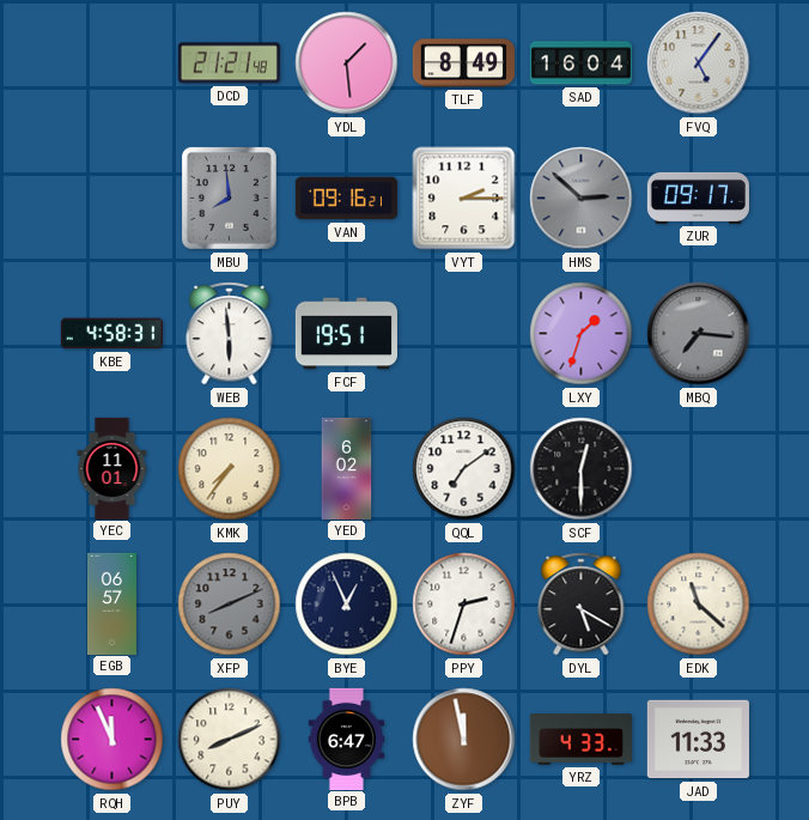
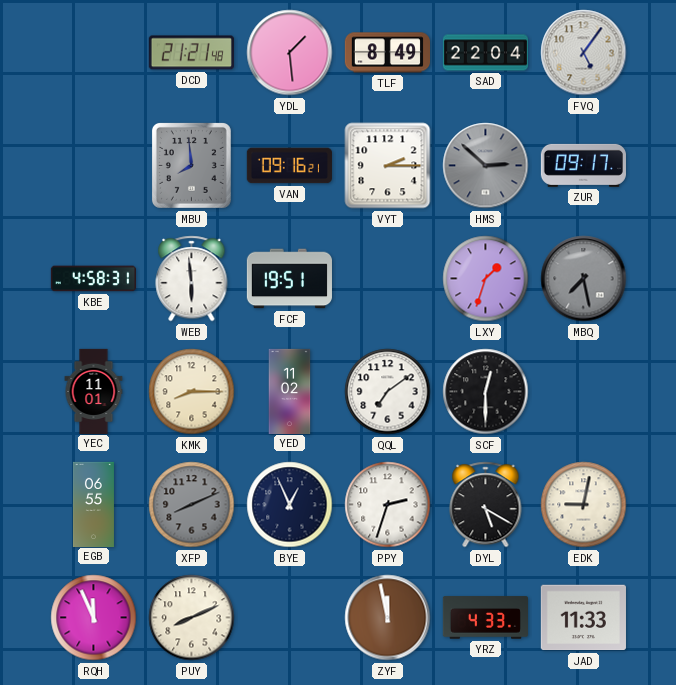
SAD: 16:04 -> 22:04
MBQ: 7:16 -> 7:28
KMK: 7:36 -> 8:15
YED: 6:02 -> 11:02
EGB: 06:57 -> 06:55
EDK: 11:22 -> 9:02
BPB: 6:47 -> none
